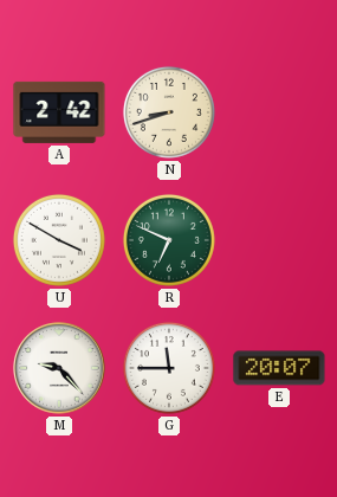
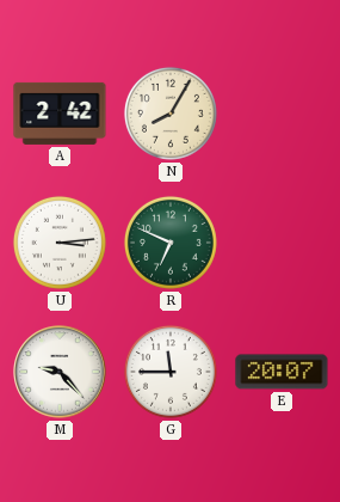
N: 8:42 -> 8:05
U: 3:50 -> 3:14
